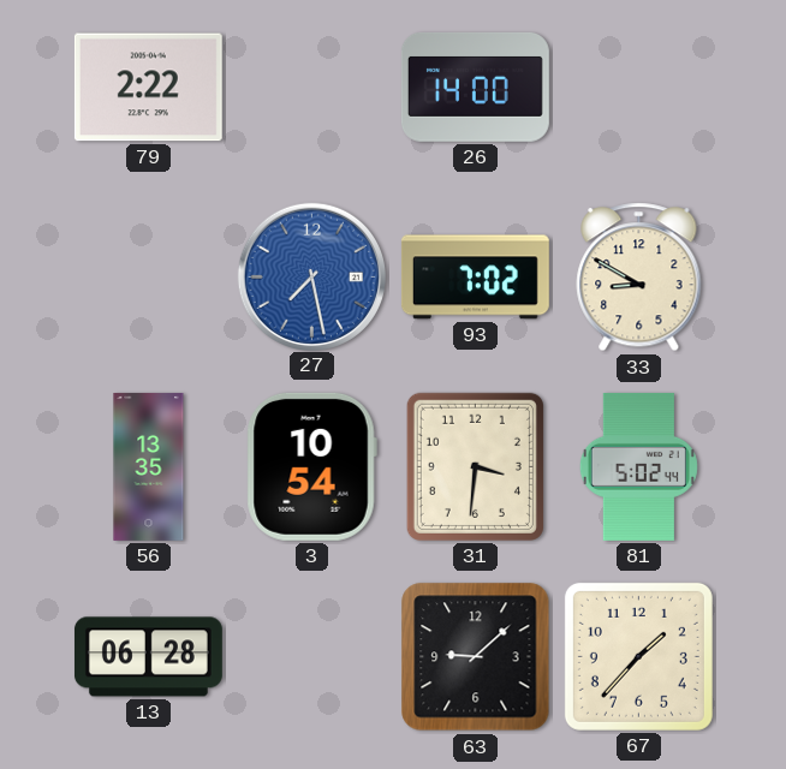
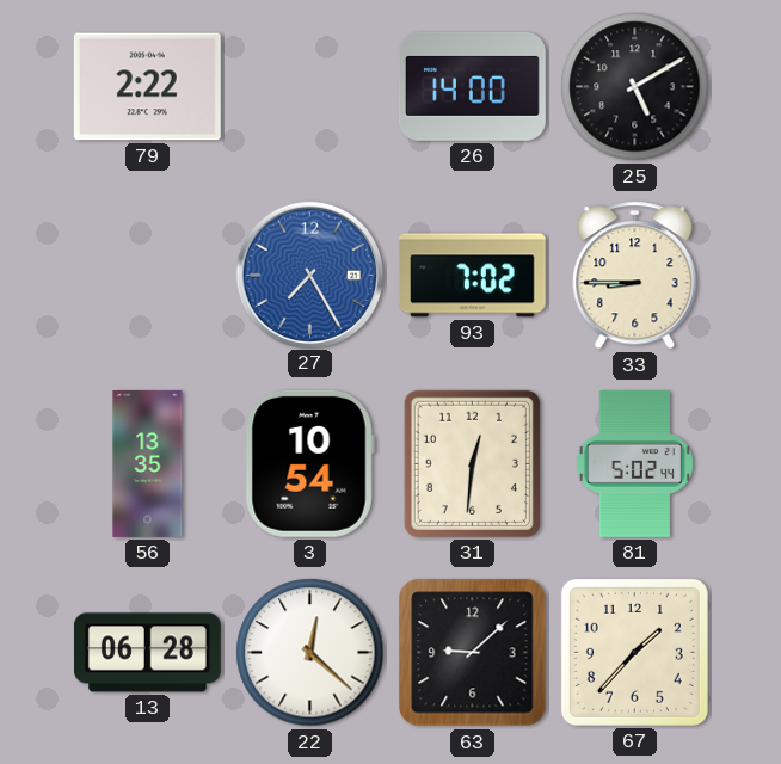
25: none -> 5:10
27: 7:28 -> 7:25
33: 8:50 -> 8:45
31: 3:31 -> 12:31
22: none -> 12:22
